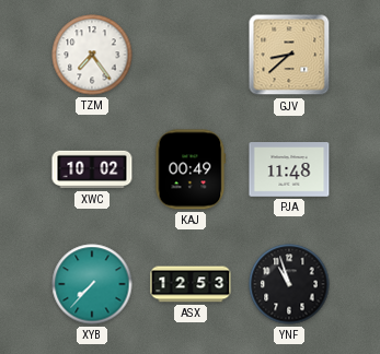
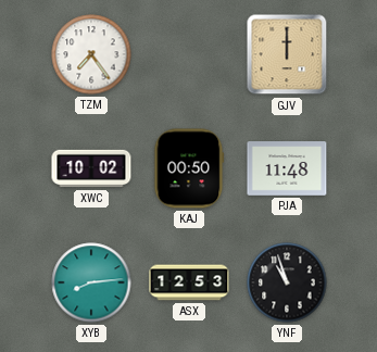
GJV: 8:38 -> 12:00
KAJ: 00:49 -> 00:50
XYB: 7:37 -> 8:14
